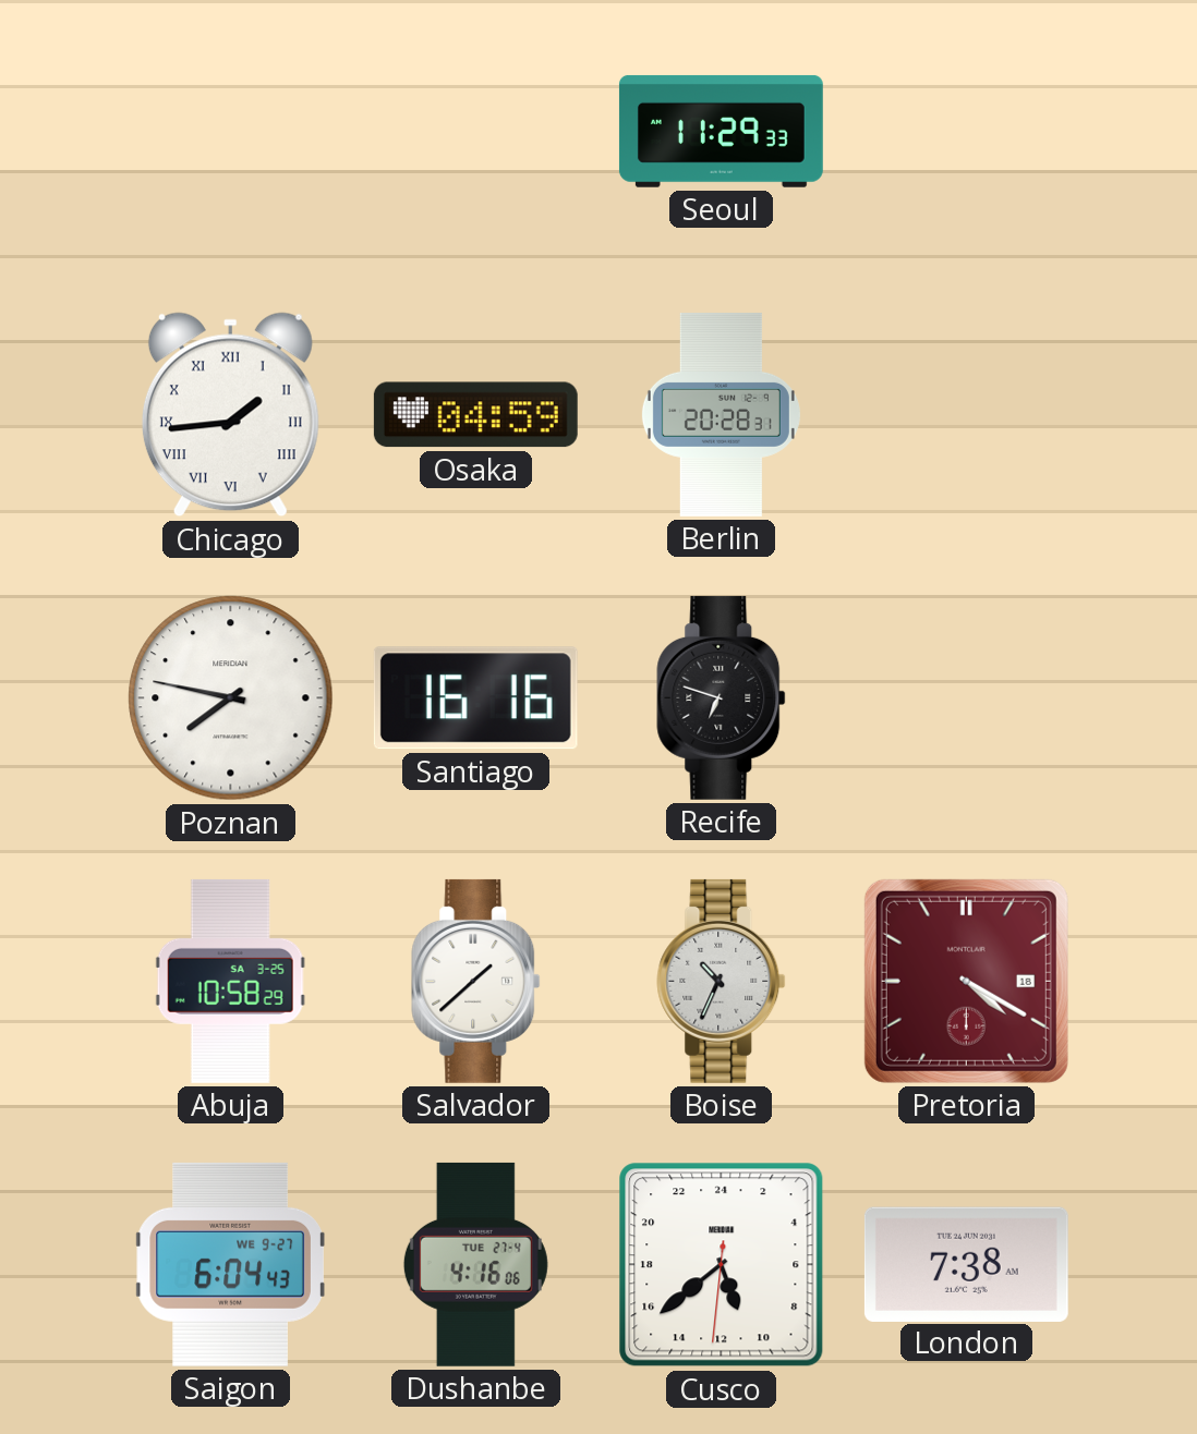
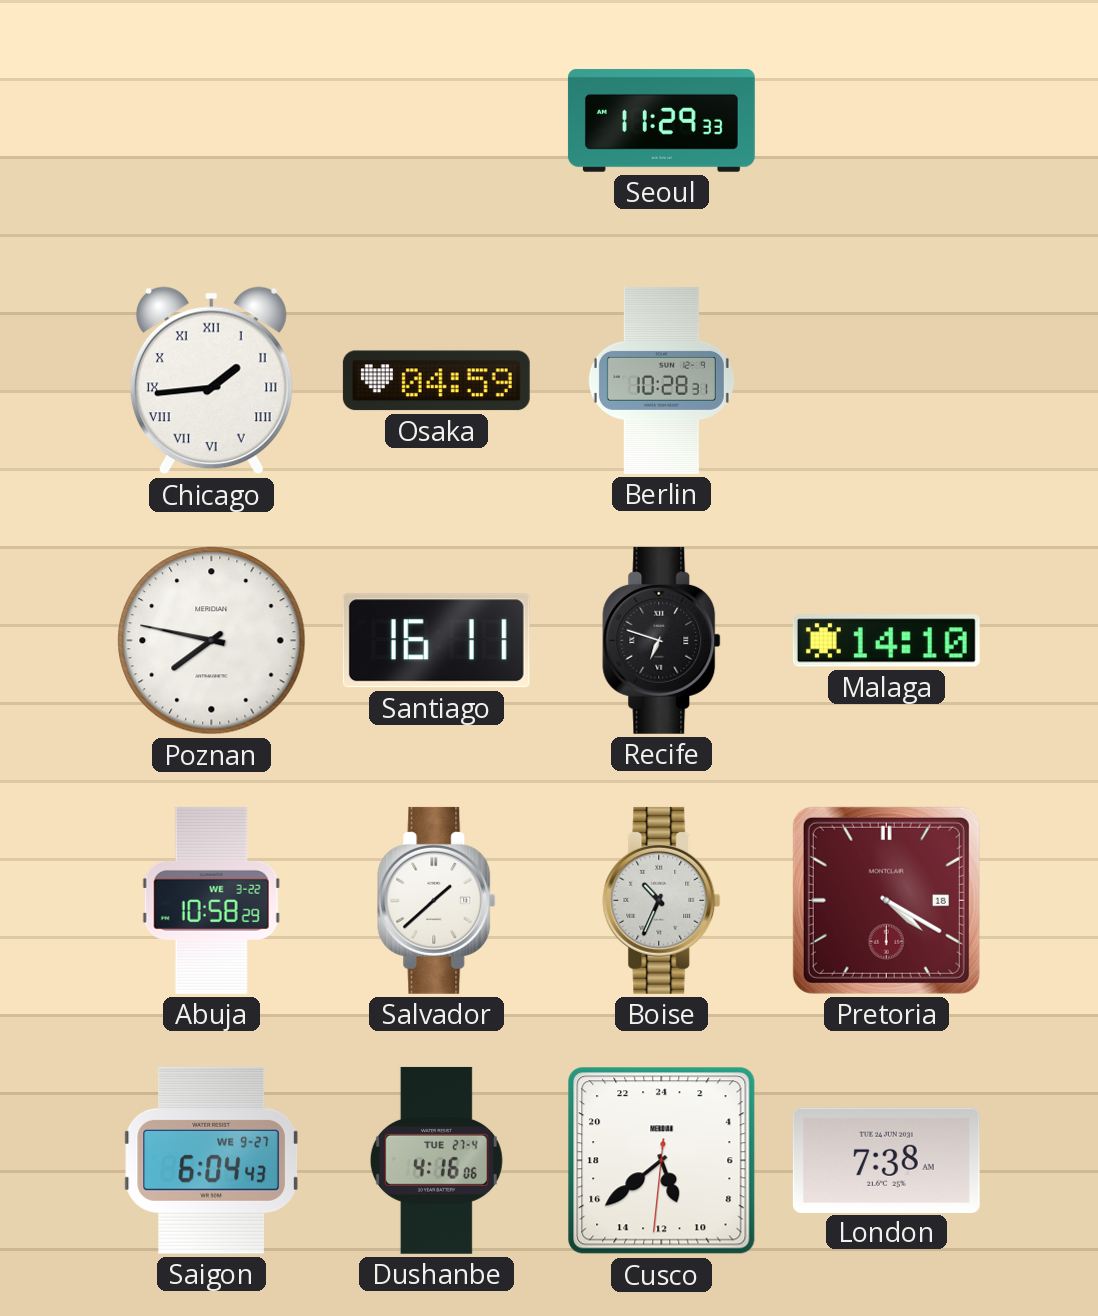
Berlin: 20:28 -> 10:28
Santiago: 16:16 -> 16:11
Malaga: none -> 14:10
Abuja date: SA 3-25 -> WE 3-22
